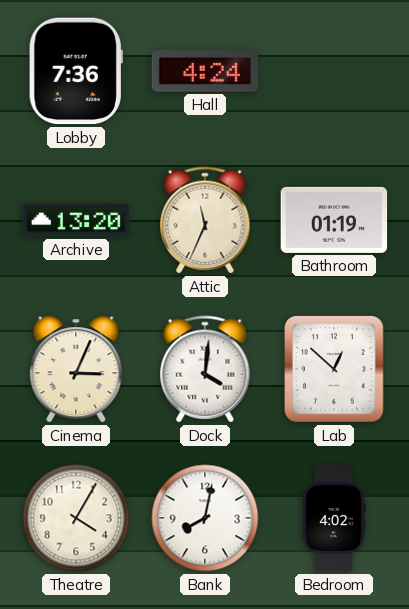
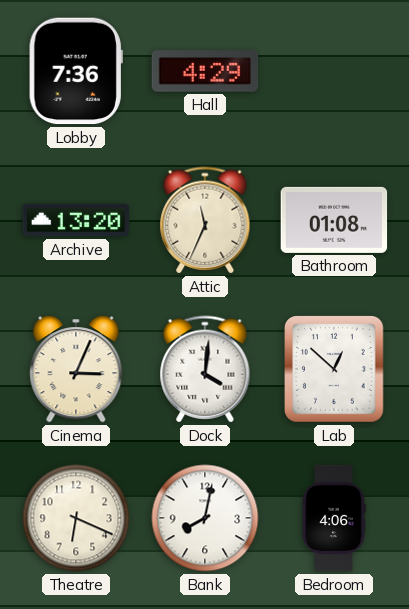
Hall: 4:24 -> 4:29
Bathroom: 01:19 -> 01:08
Theatre: 4:05 -> 6:19
Bedroom: 4:02 -> 4:06
